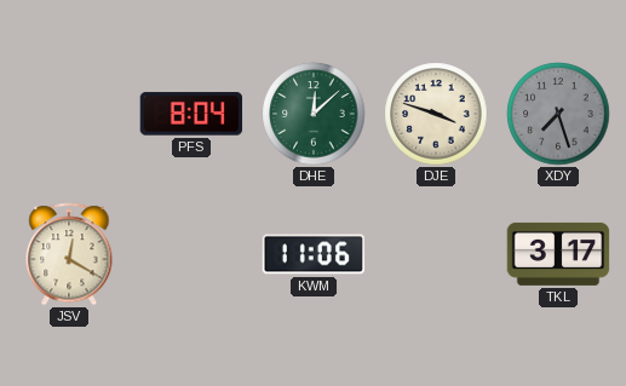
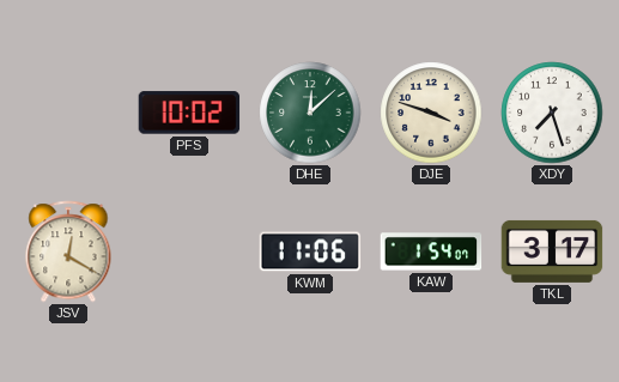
PFS: 8:04 -> 10:02
XDY dial: grey -> white
KAW: none -> 1:54
